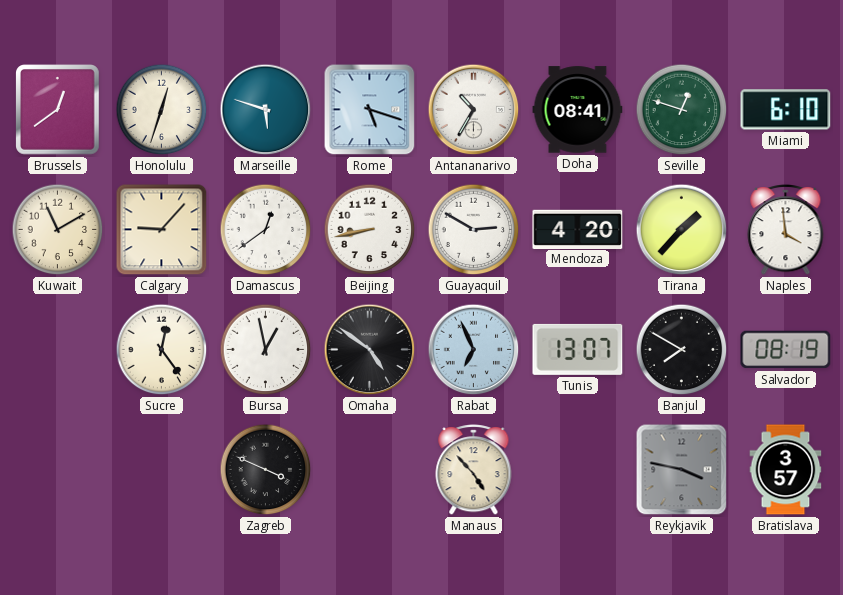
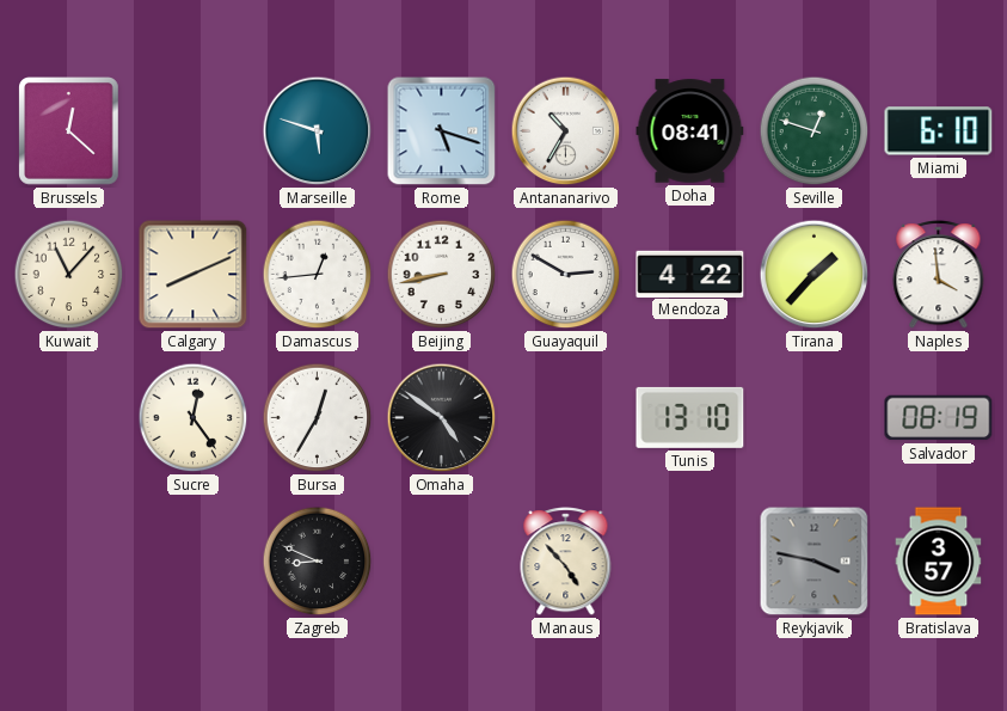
Brussels: 12:39 -> 12:22
Honolulu: 12:33 -> none
Kuwait: 11:10 -> 11:07
Calgary: 9:07 -> 8:11
Damascus: 12:39 -> 12:44
Mendoza: 4:20 -> 4:22
Bursa: 12:58 -> 12:35
Rabat: 6:56 -> none
Tunis: 13:07 -> 13:10
Banjul: 7:50 -> none
Zagreb: 3:49 -> 8:49
